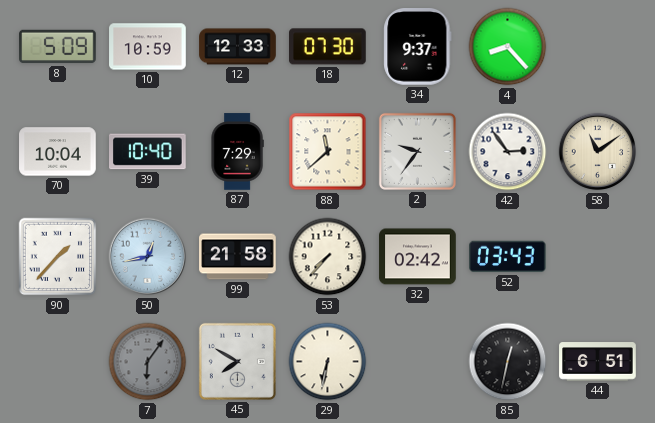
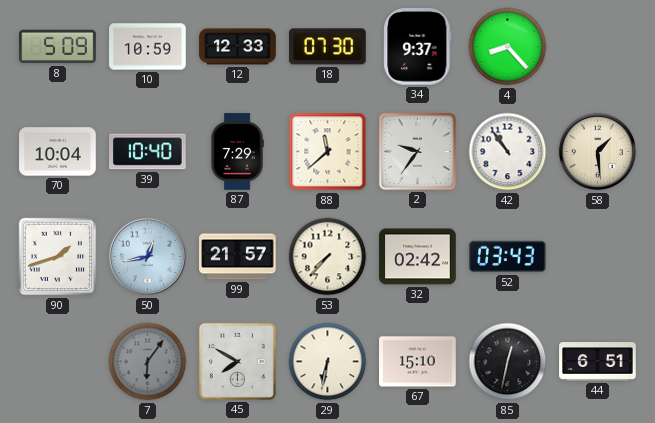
42: 2:54 -> 10:54
58: 11:09 -> 1:29
90: 1:37 -> 1:42
99: 21:58 -> 21:57
67: none -> 15:10
